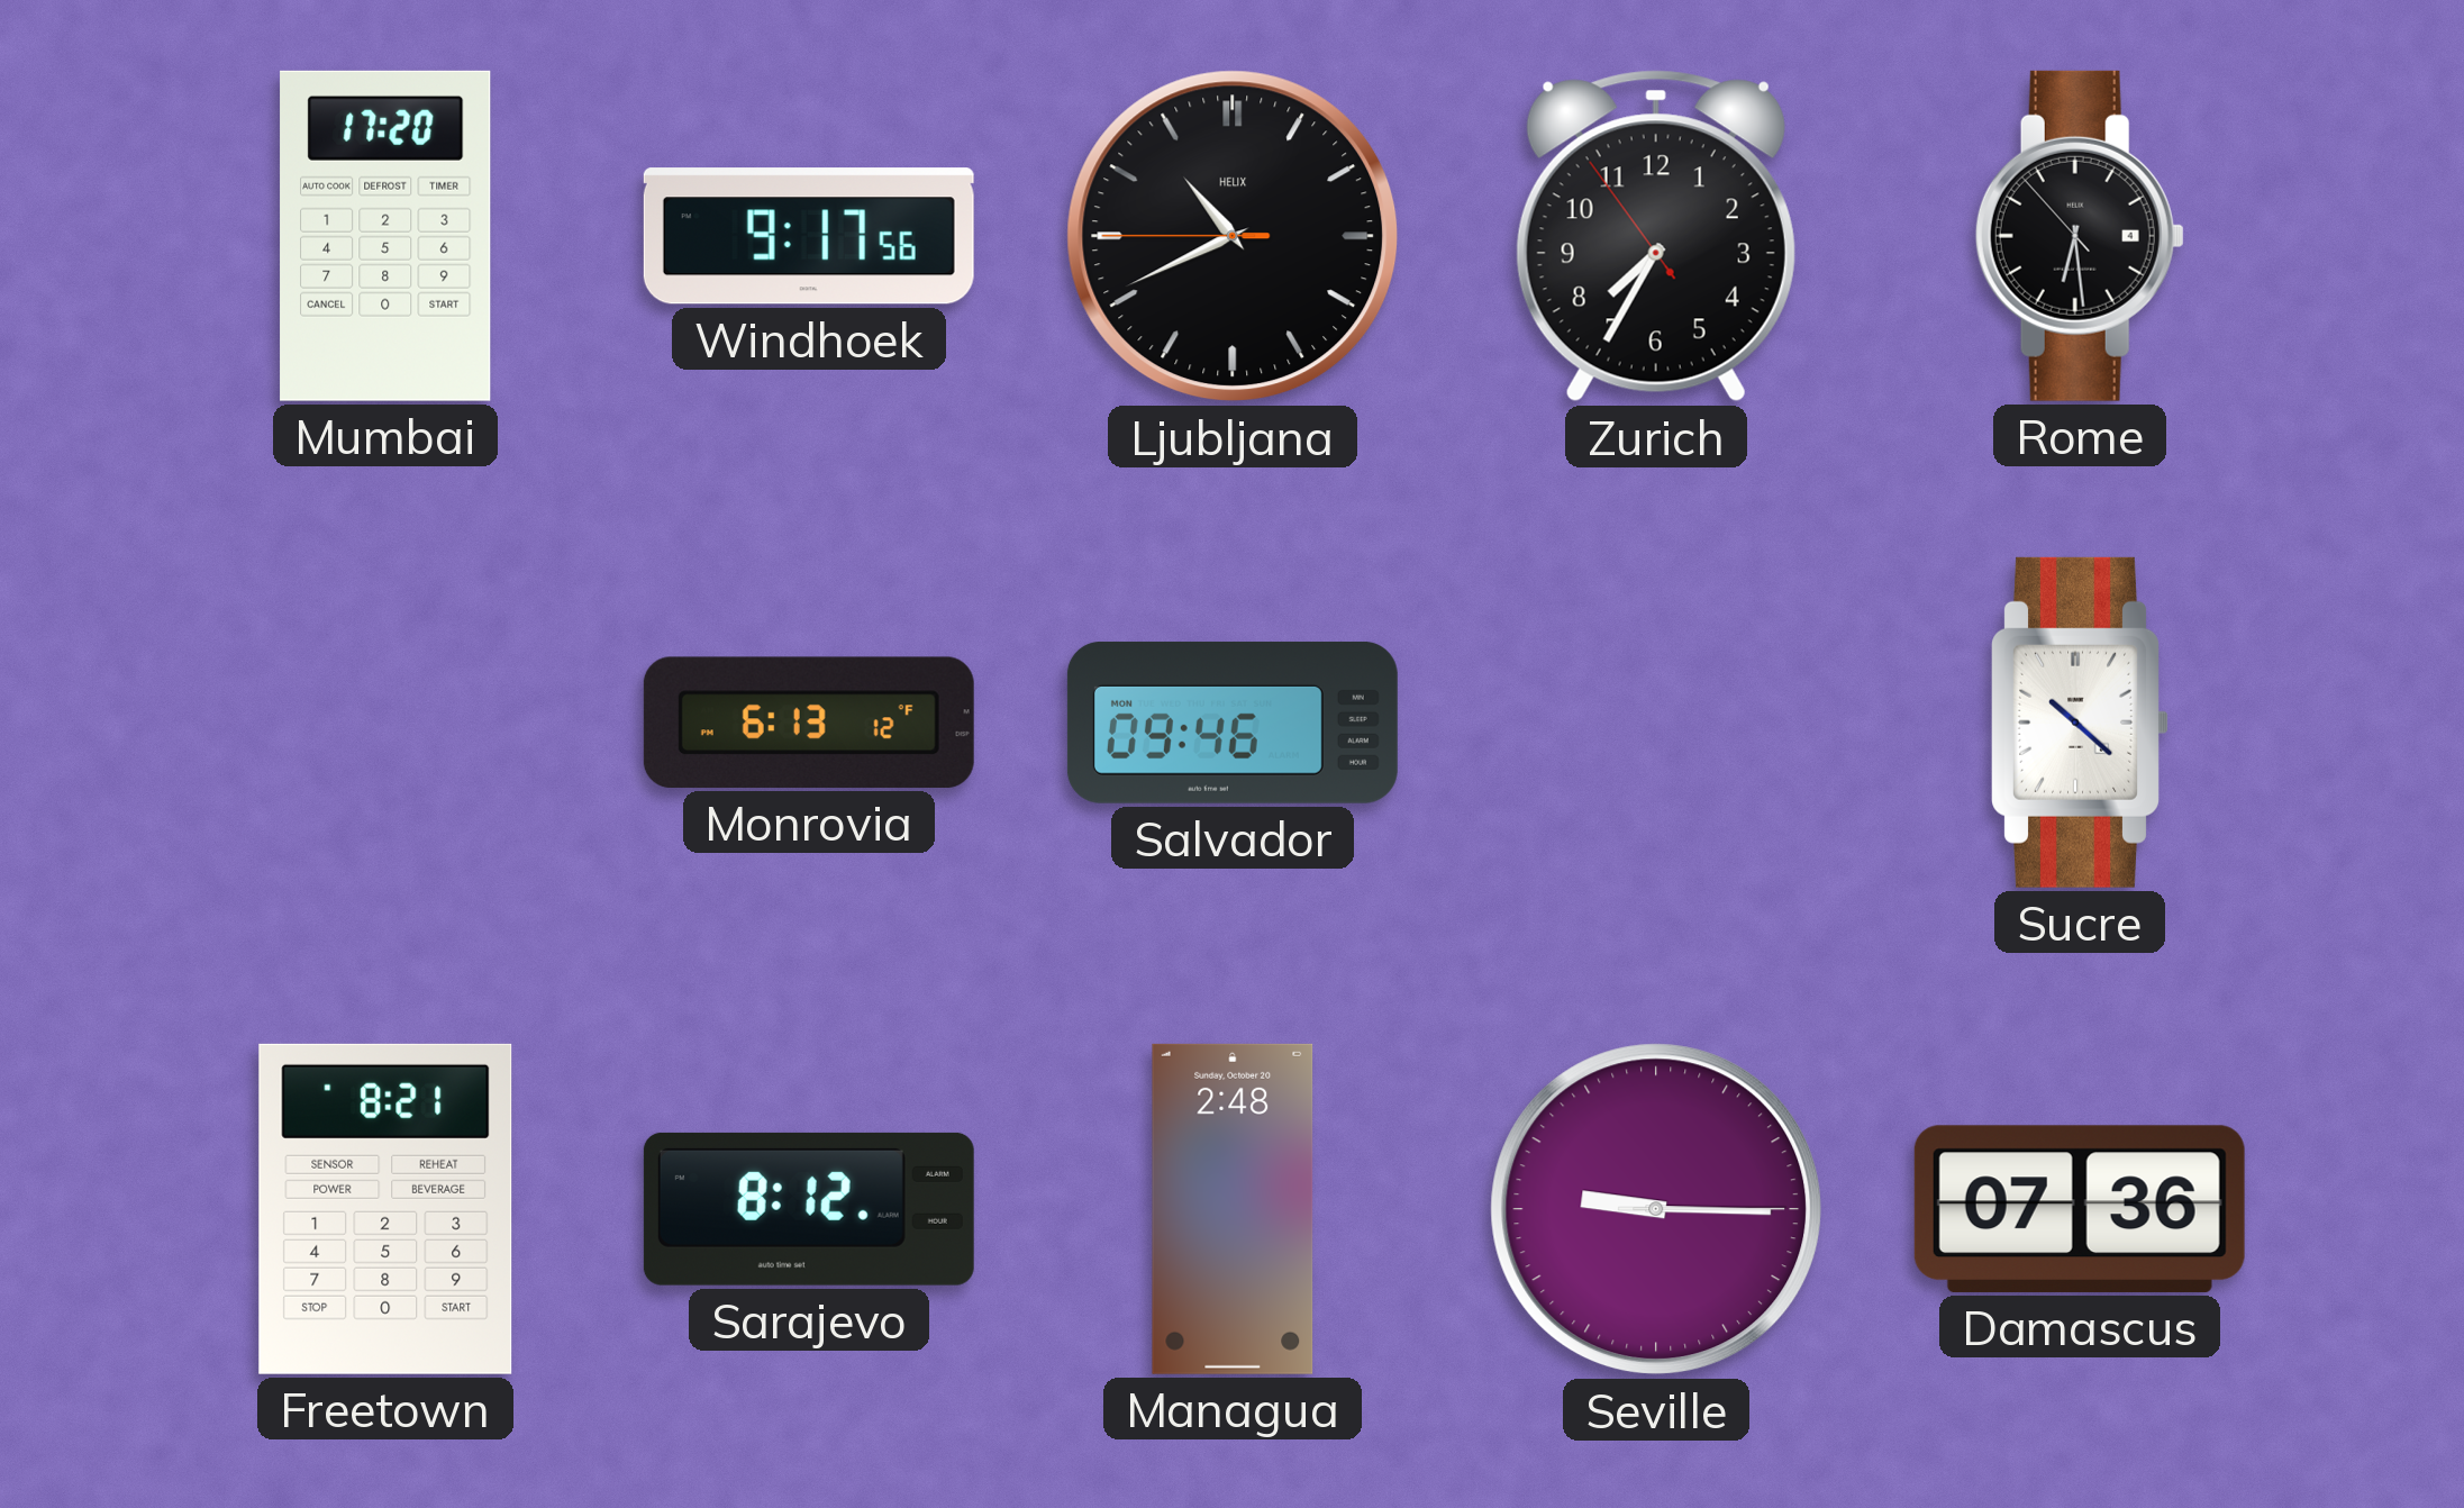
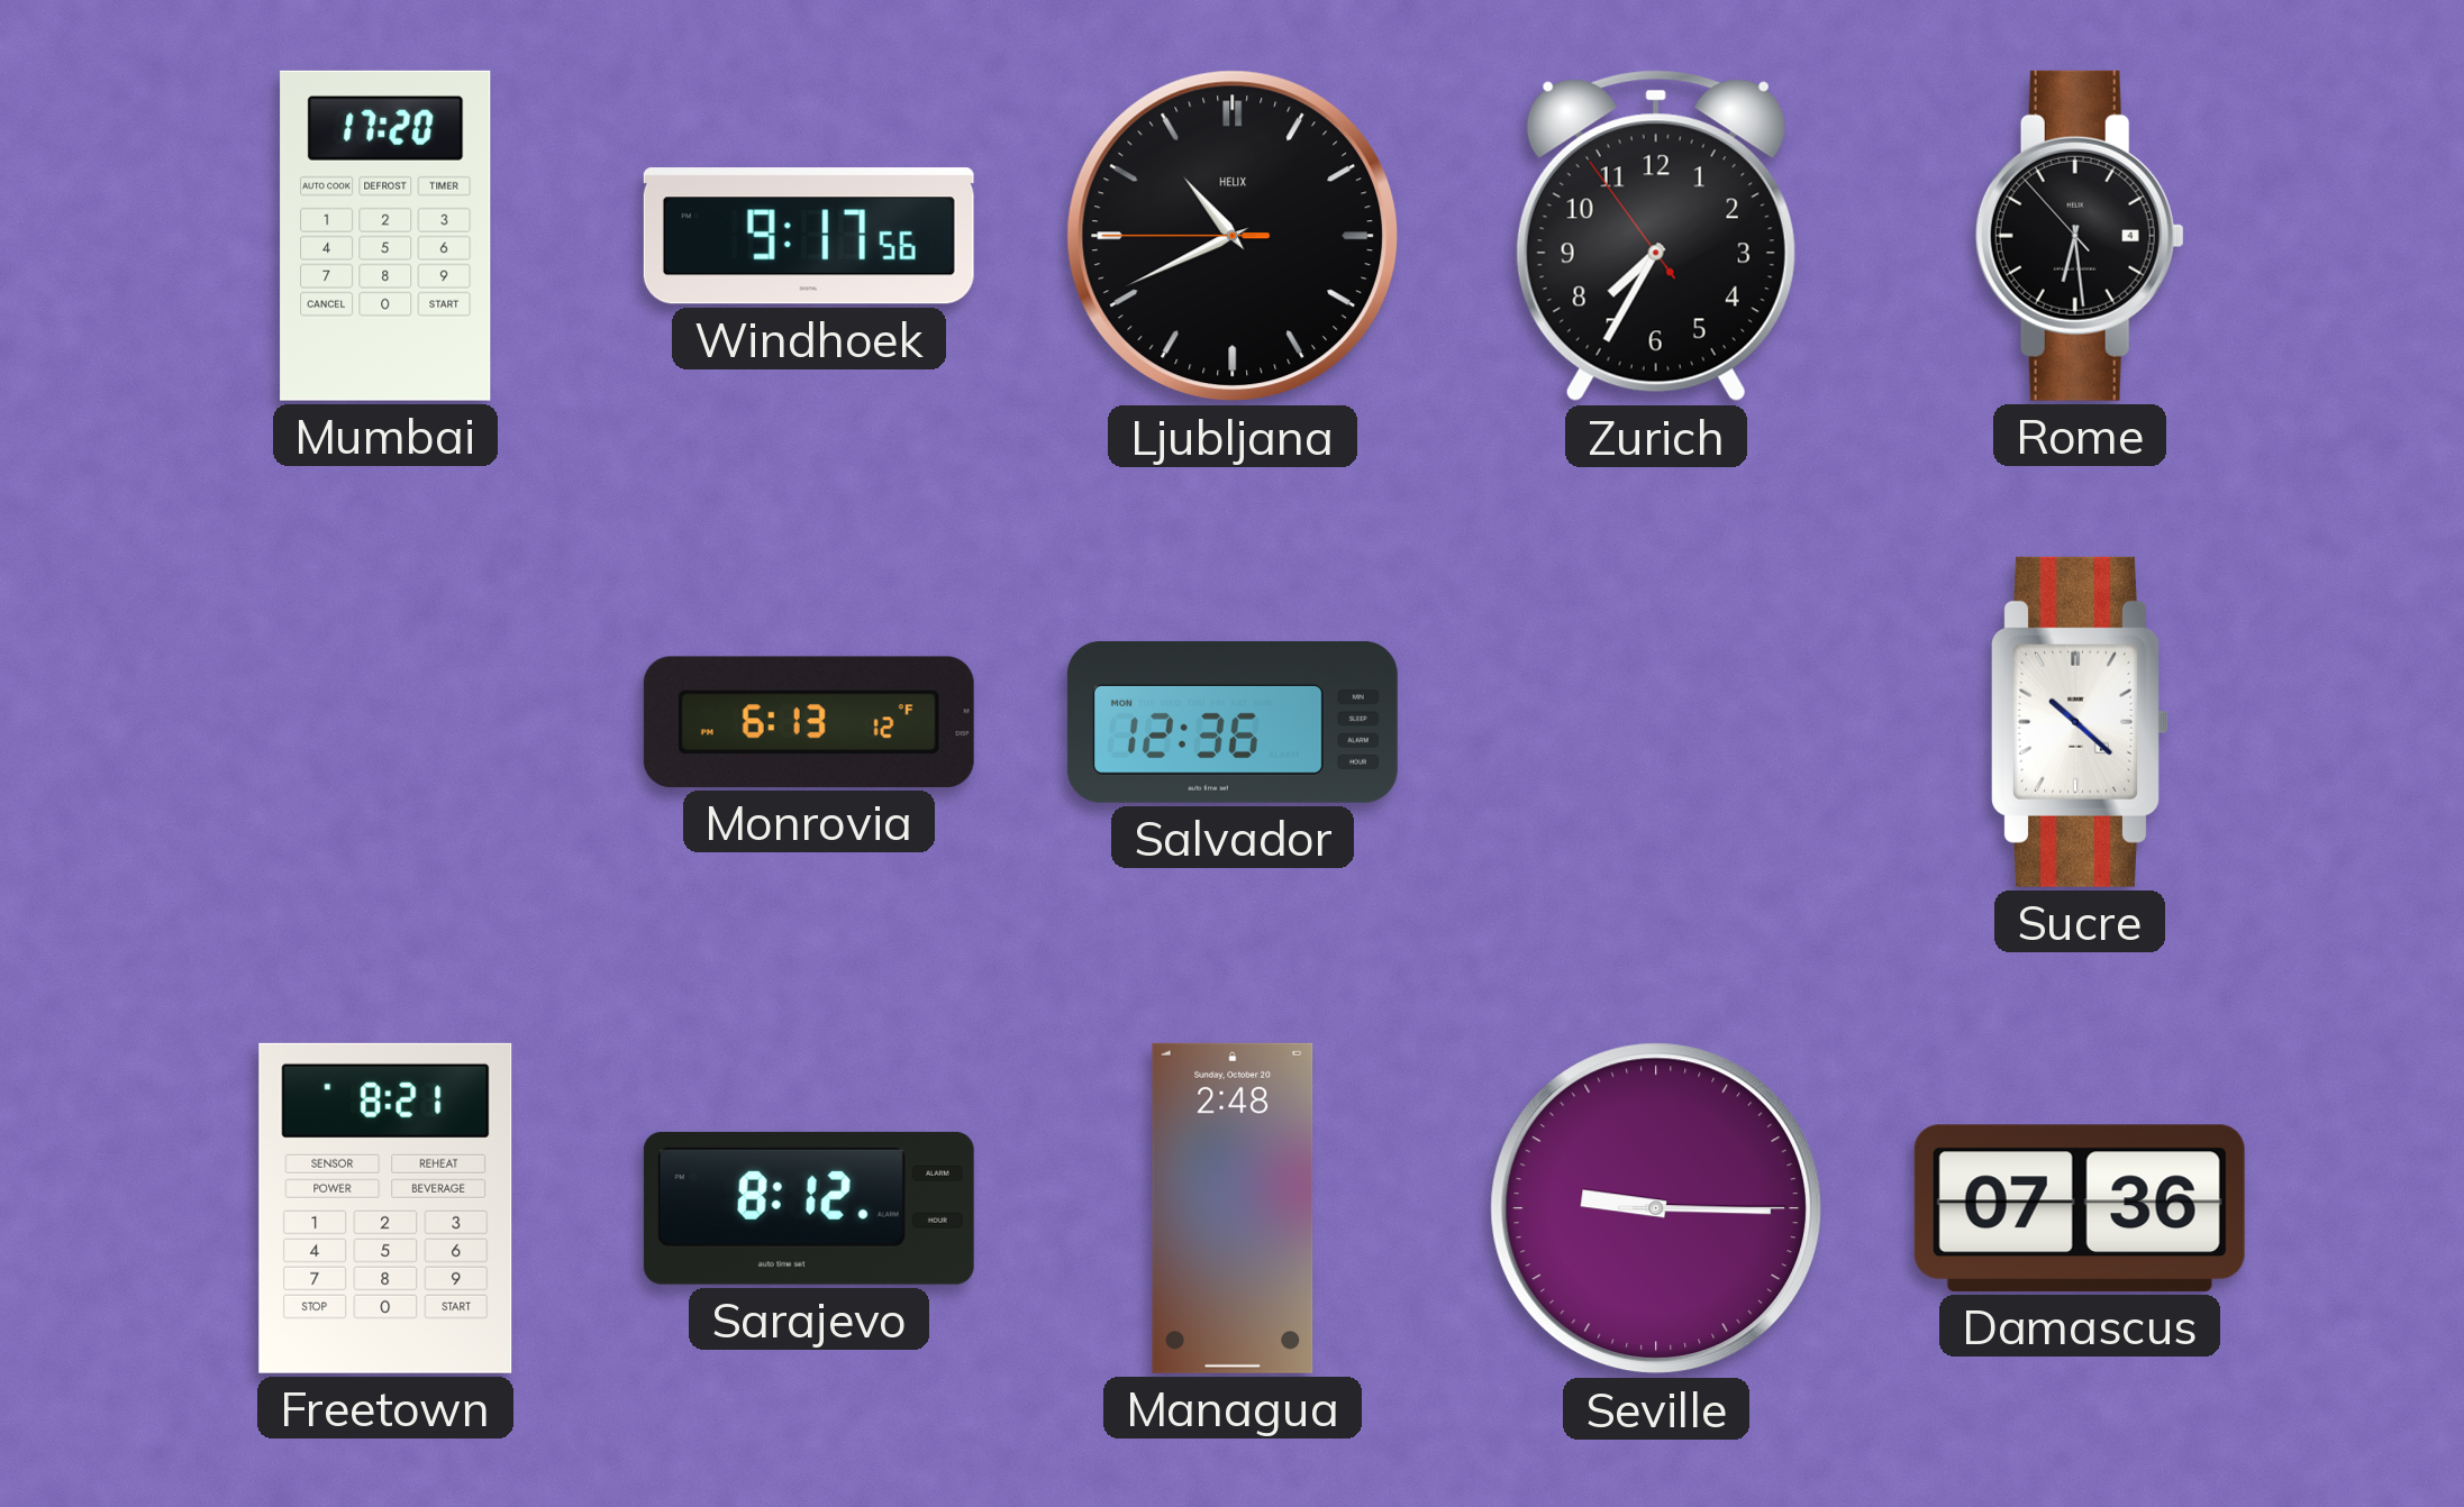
Salvador: 09:46 -> 12:36
